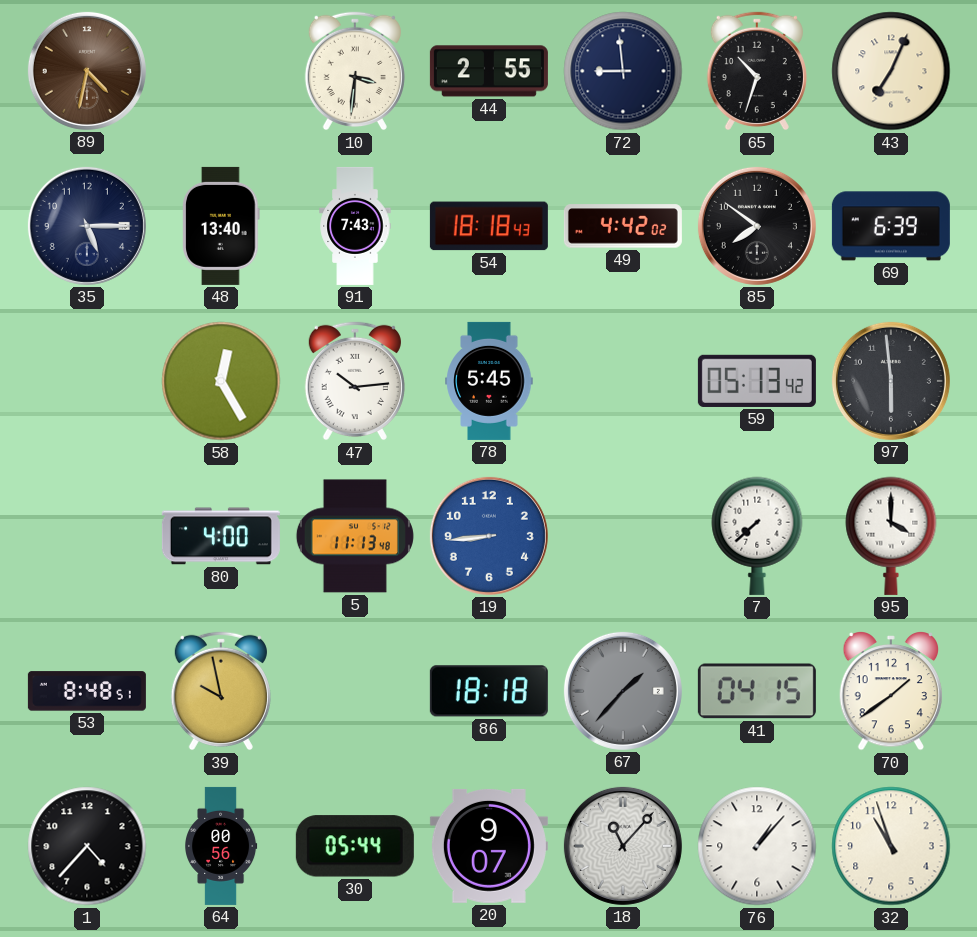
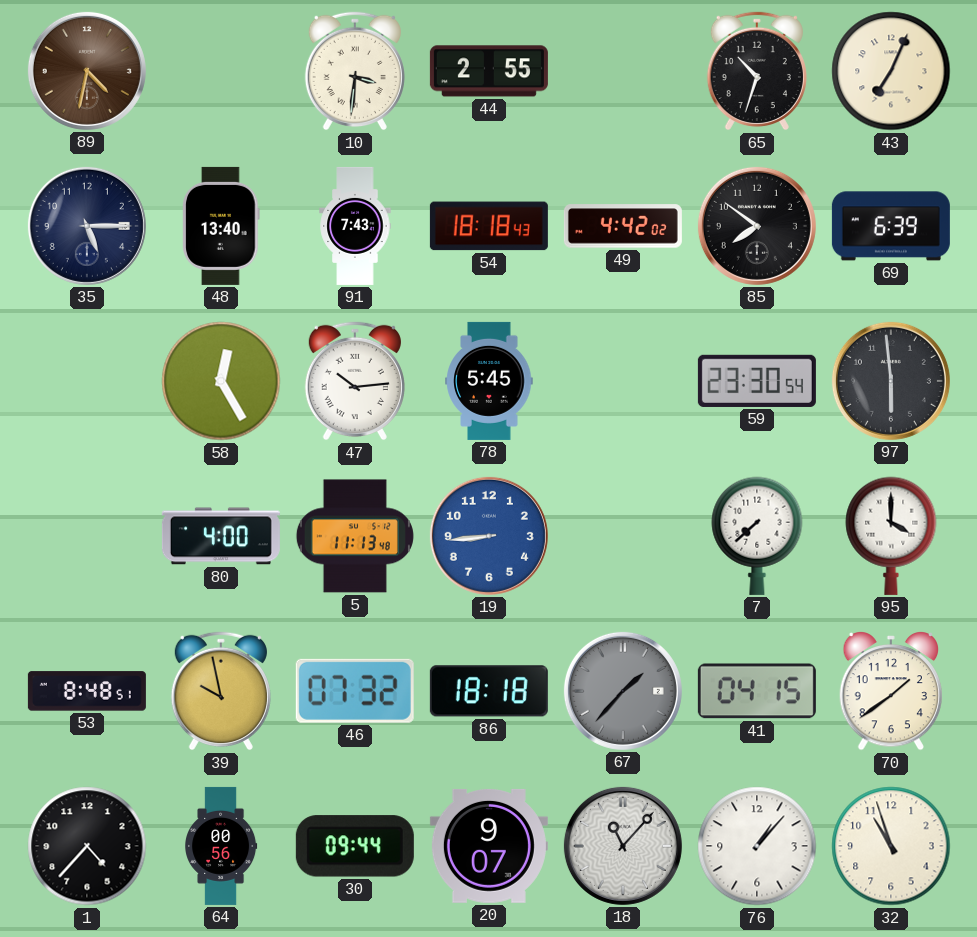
72: 8:59 -> none
59: 05:13 -> 23:30
46: none -> 07:32
30: 05:44 -> 09:44
